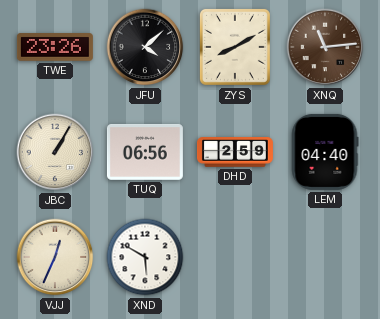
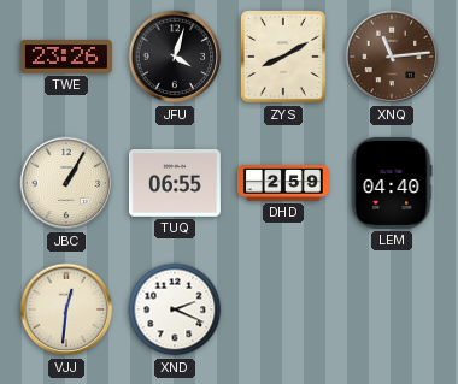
JFU: 4:08 -> 4:03
TUQ: 06:56 -> 06:55
VJJ: 12:34 -> 12:31
XND: 5:50 -> 2:19
